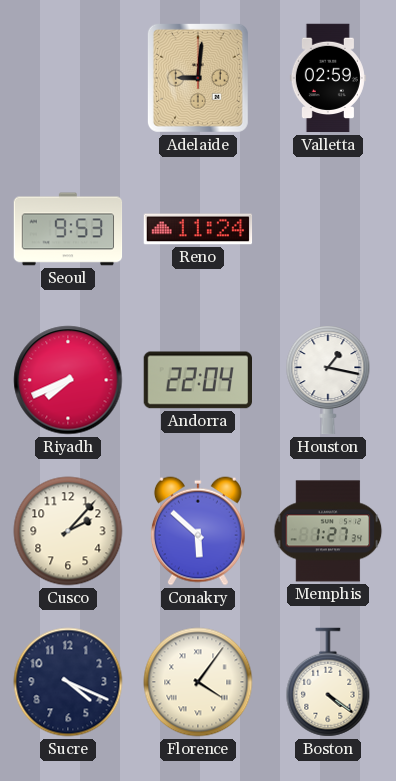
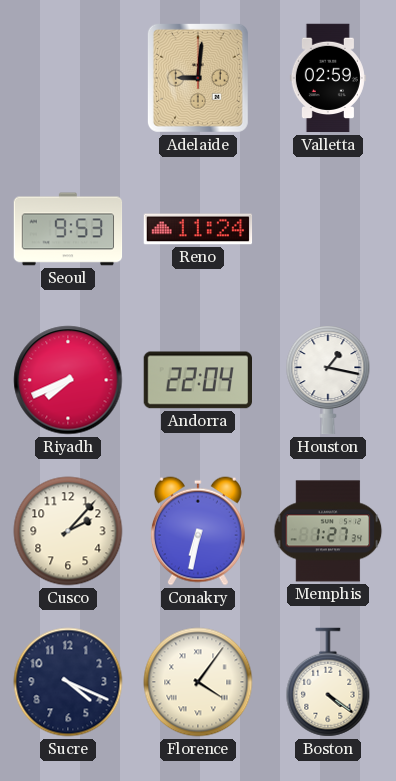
Conakry: 5:52 -> 6:32
